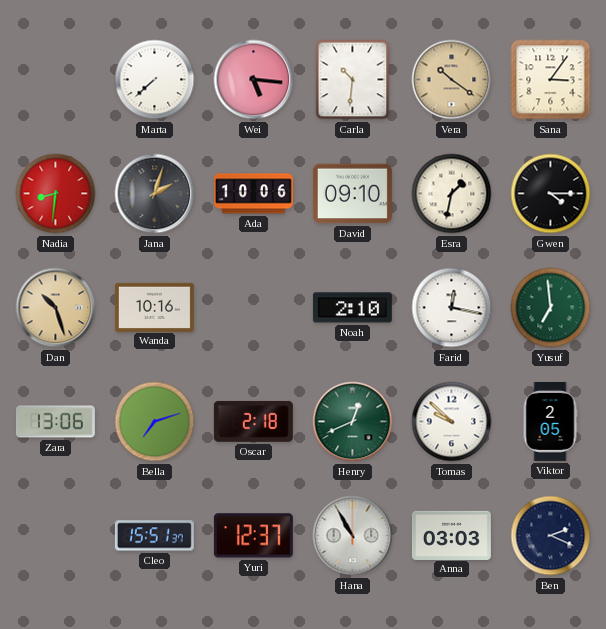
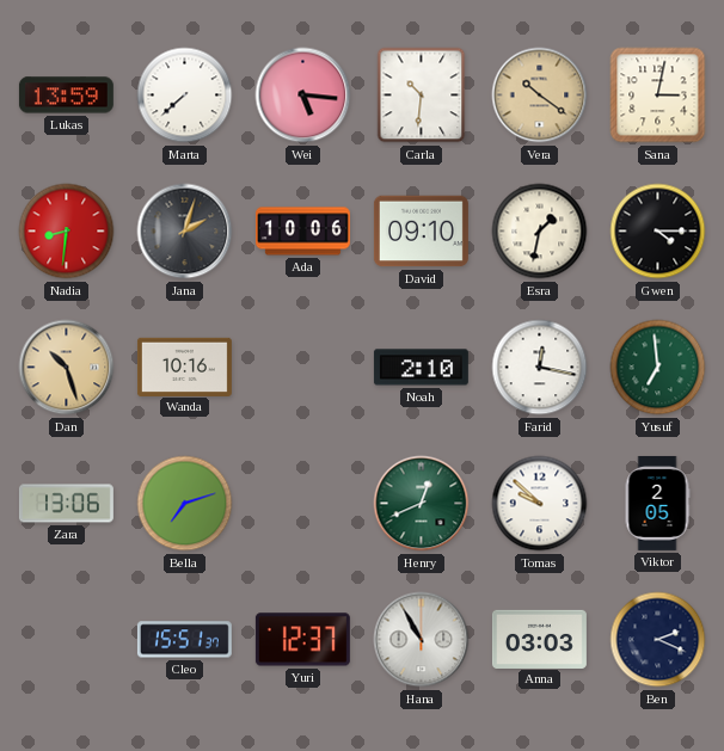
Lukas: none -> 13:59
Sana: 3:06 -> 3:02
Oscar: 2:18 -> none
